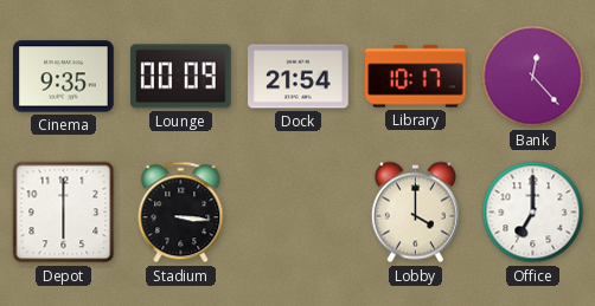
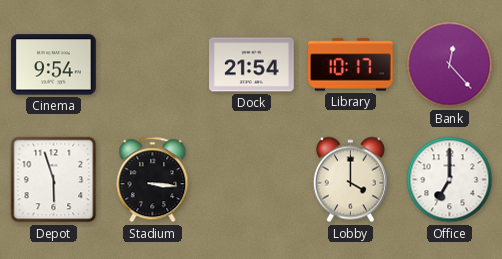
Cinema: 9:35 -> 9:54
Lounge: 00:09 -> none
Depot: 6:00 -> 5:57
